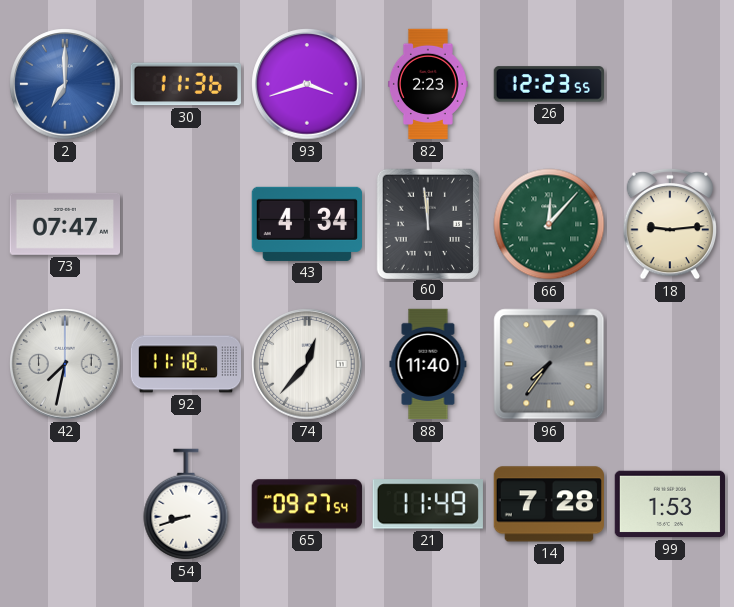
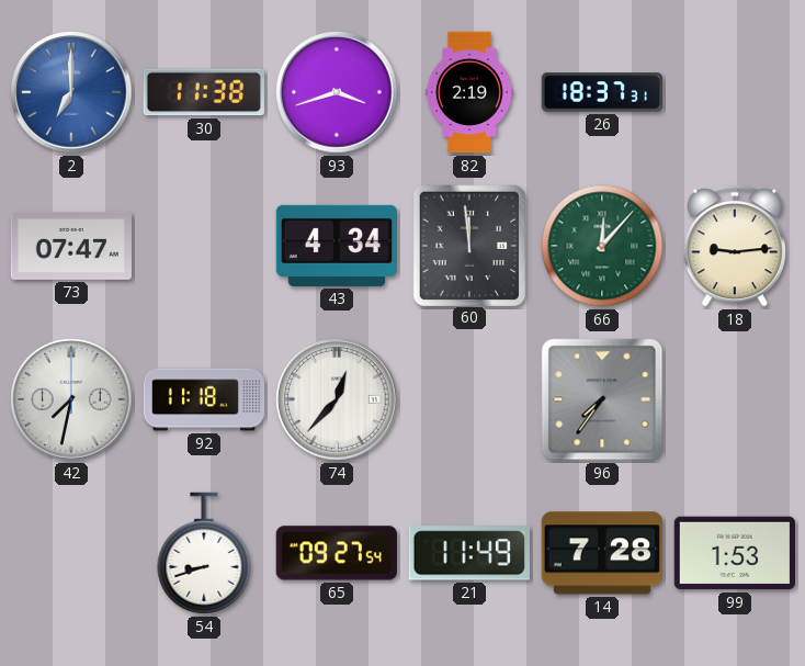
30: 11:36 -> 11:38
82: 2:23 -> 2:19
26: 12:23 -> 18:37
88: 11:40 -> none
